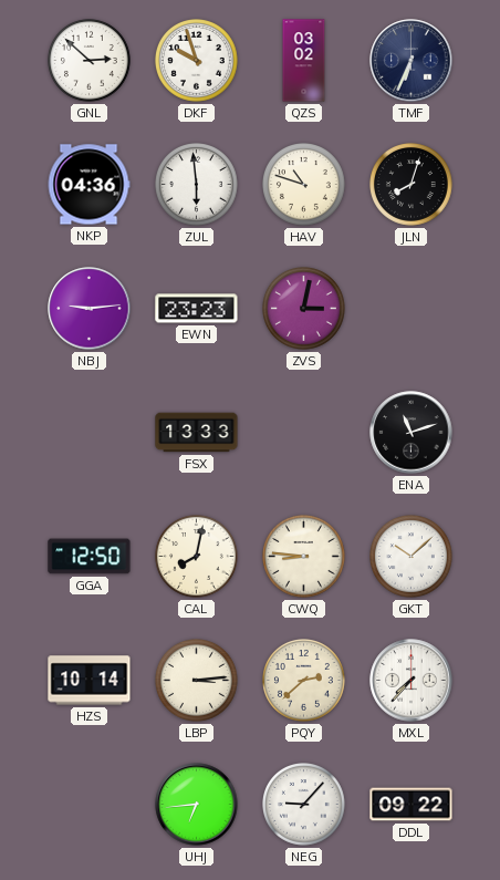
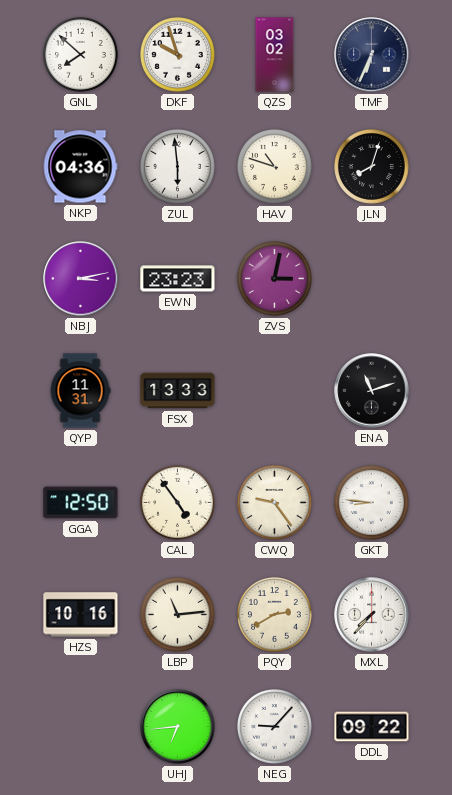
GNL: 2:52 -> 7:52
NBJ: 9:14 -> 3:13
QYP: none -> 11:31
CAL: 8:02 -> 4:54
CWQ: 8:46 -> 9:24
GKT: 10:08 -> 8:46
HZS: 10:14 -> 10:16
LBP: 3:14 -> 11:14
PQY: 2:38 -> 2:40
